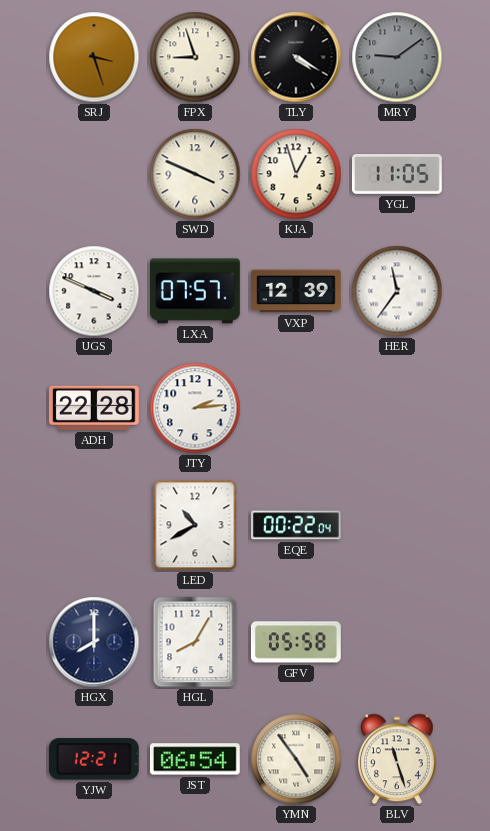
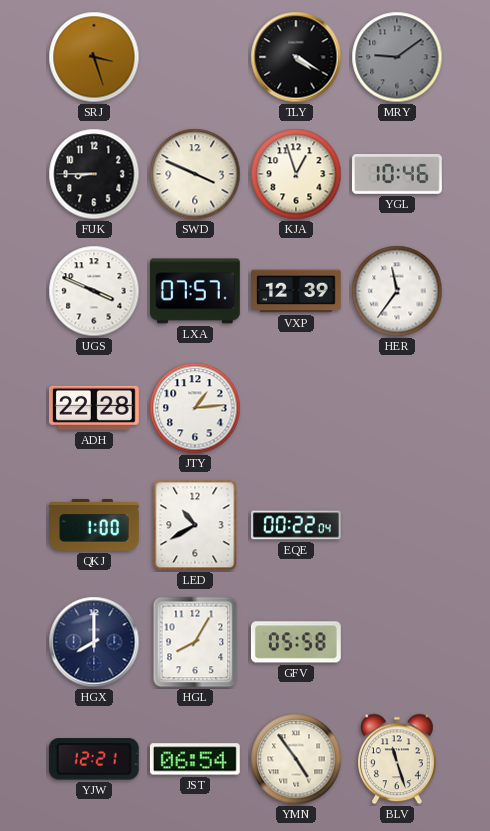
FPX: 8:57 -> none
FUK: none -> 8:45
YGL: 11:05 -> 10:46
JTY: 2:14 -> 1:14
QKJ: none -> 1:00
